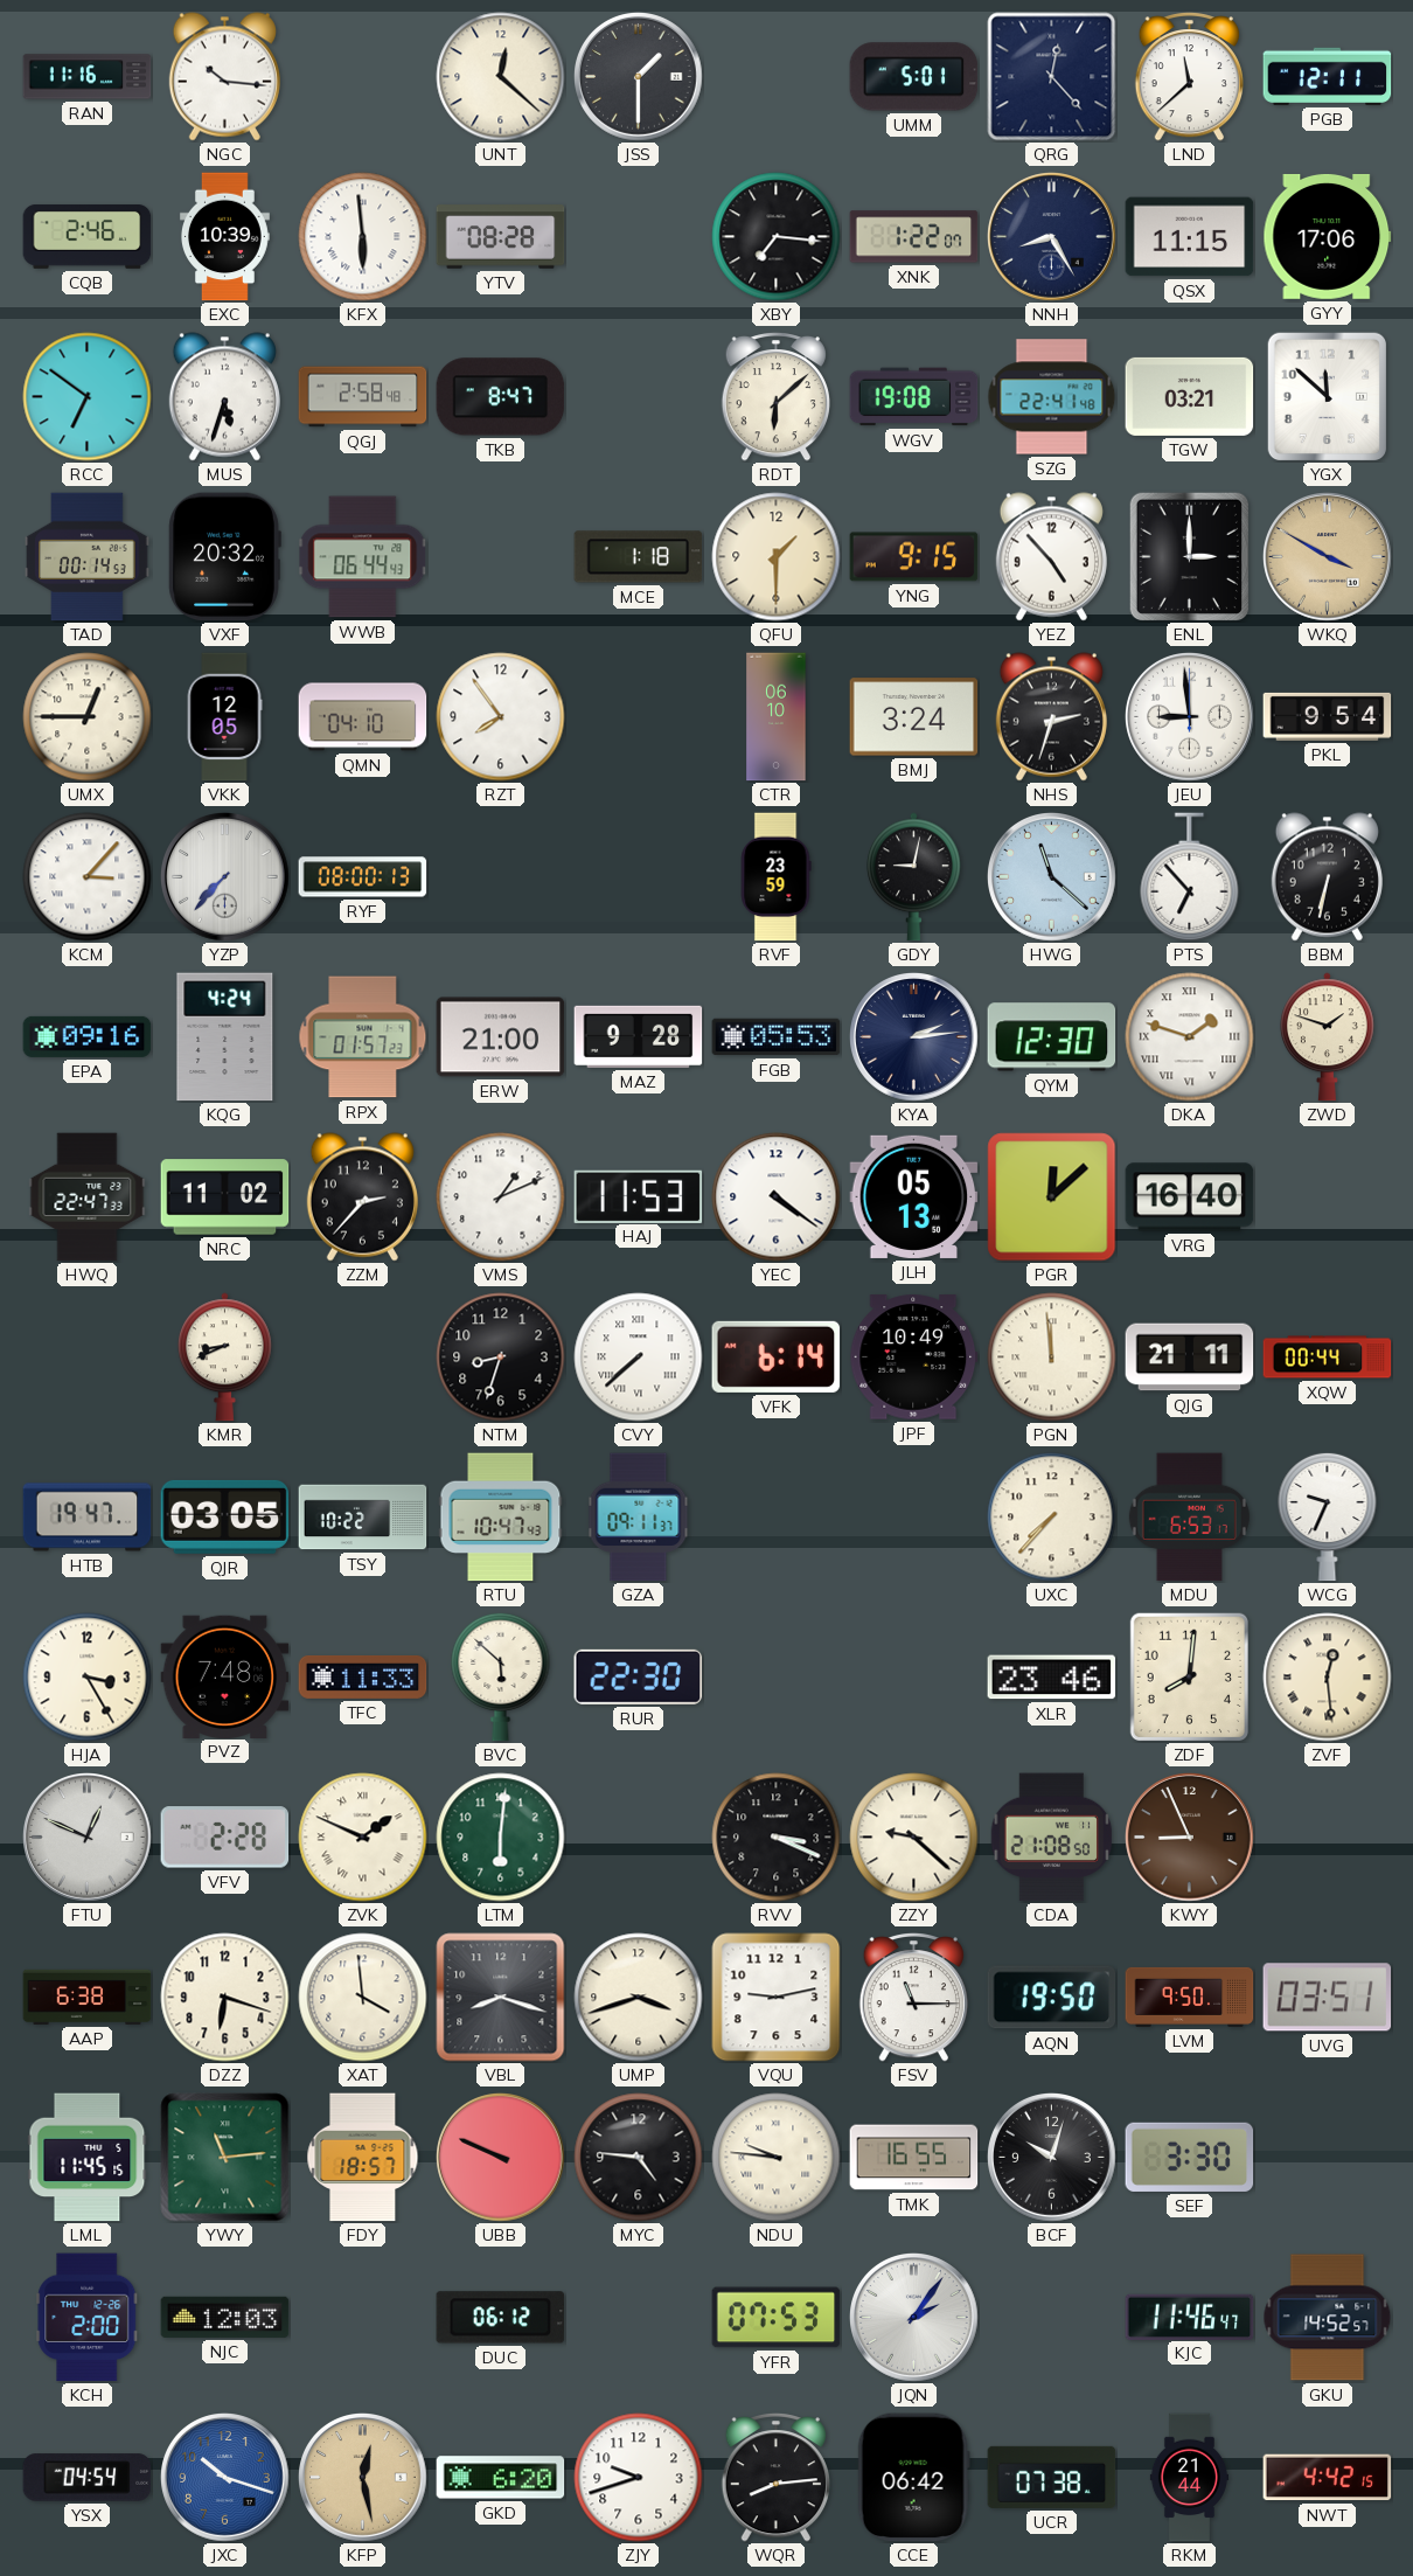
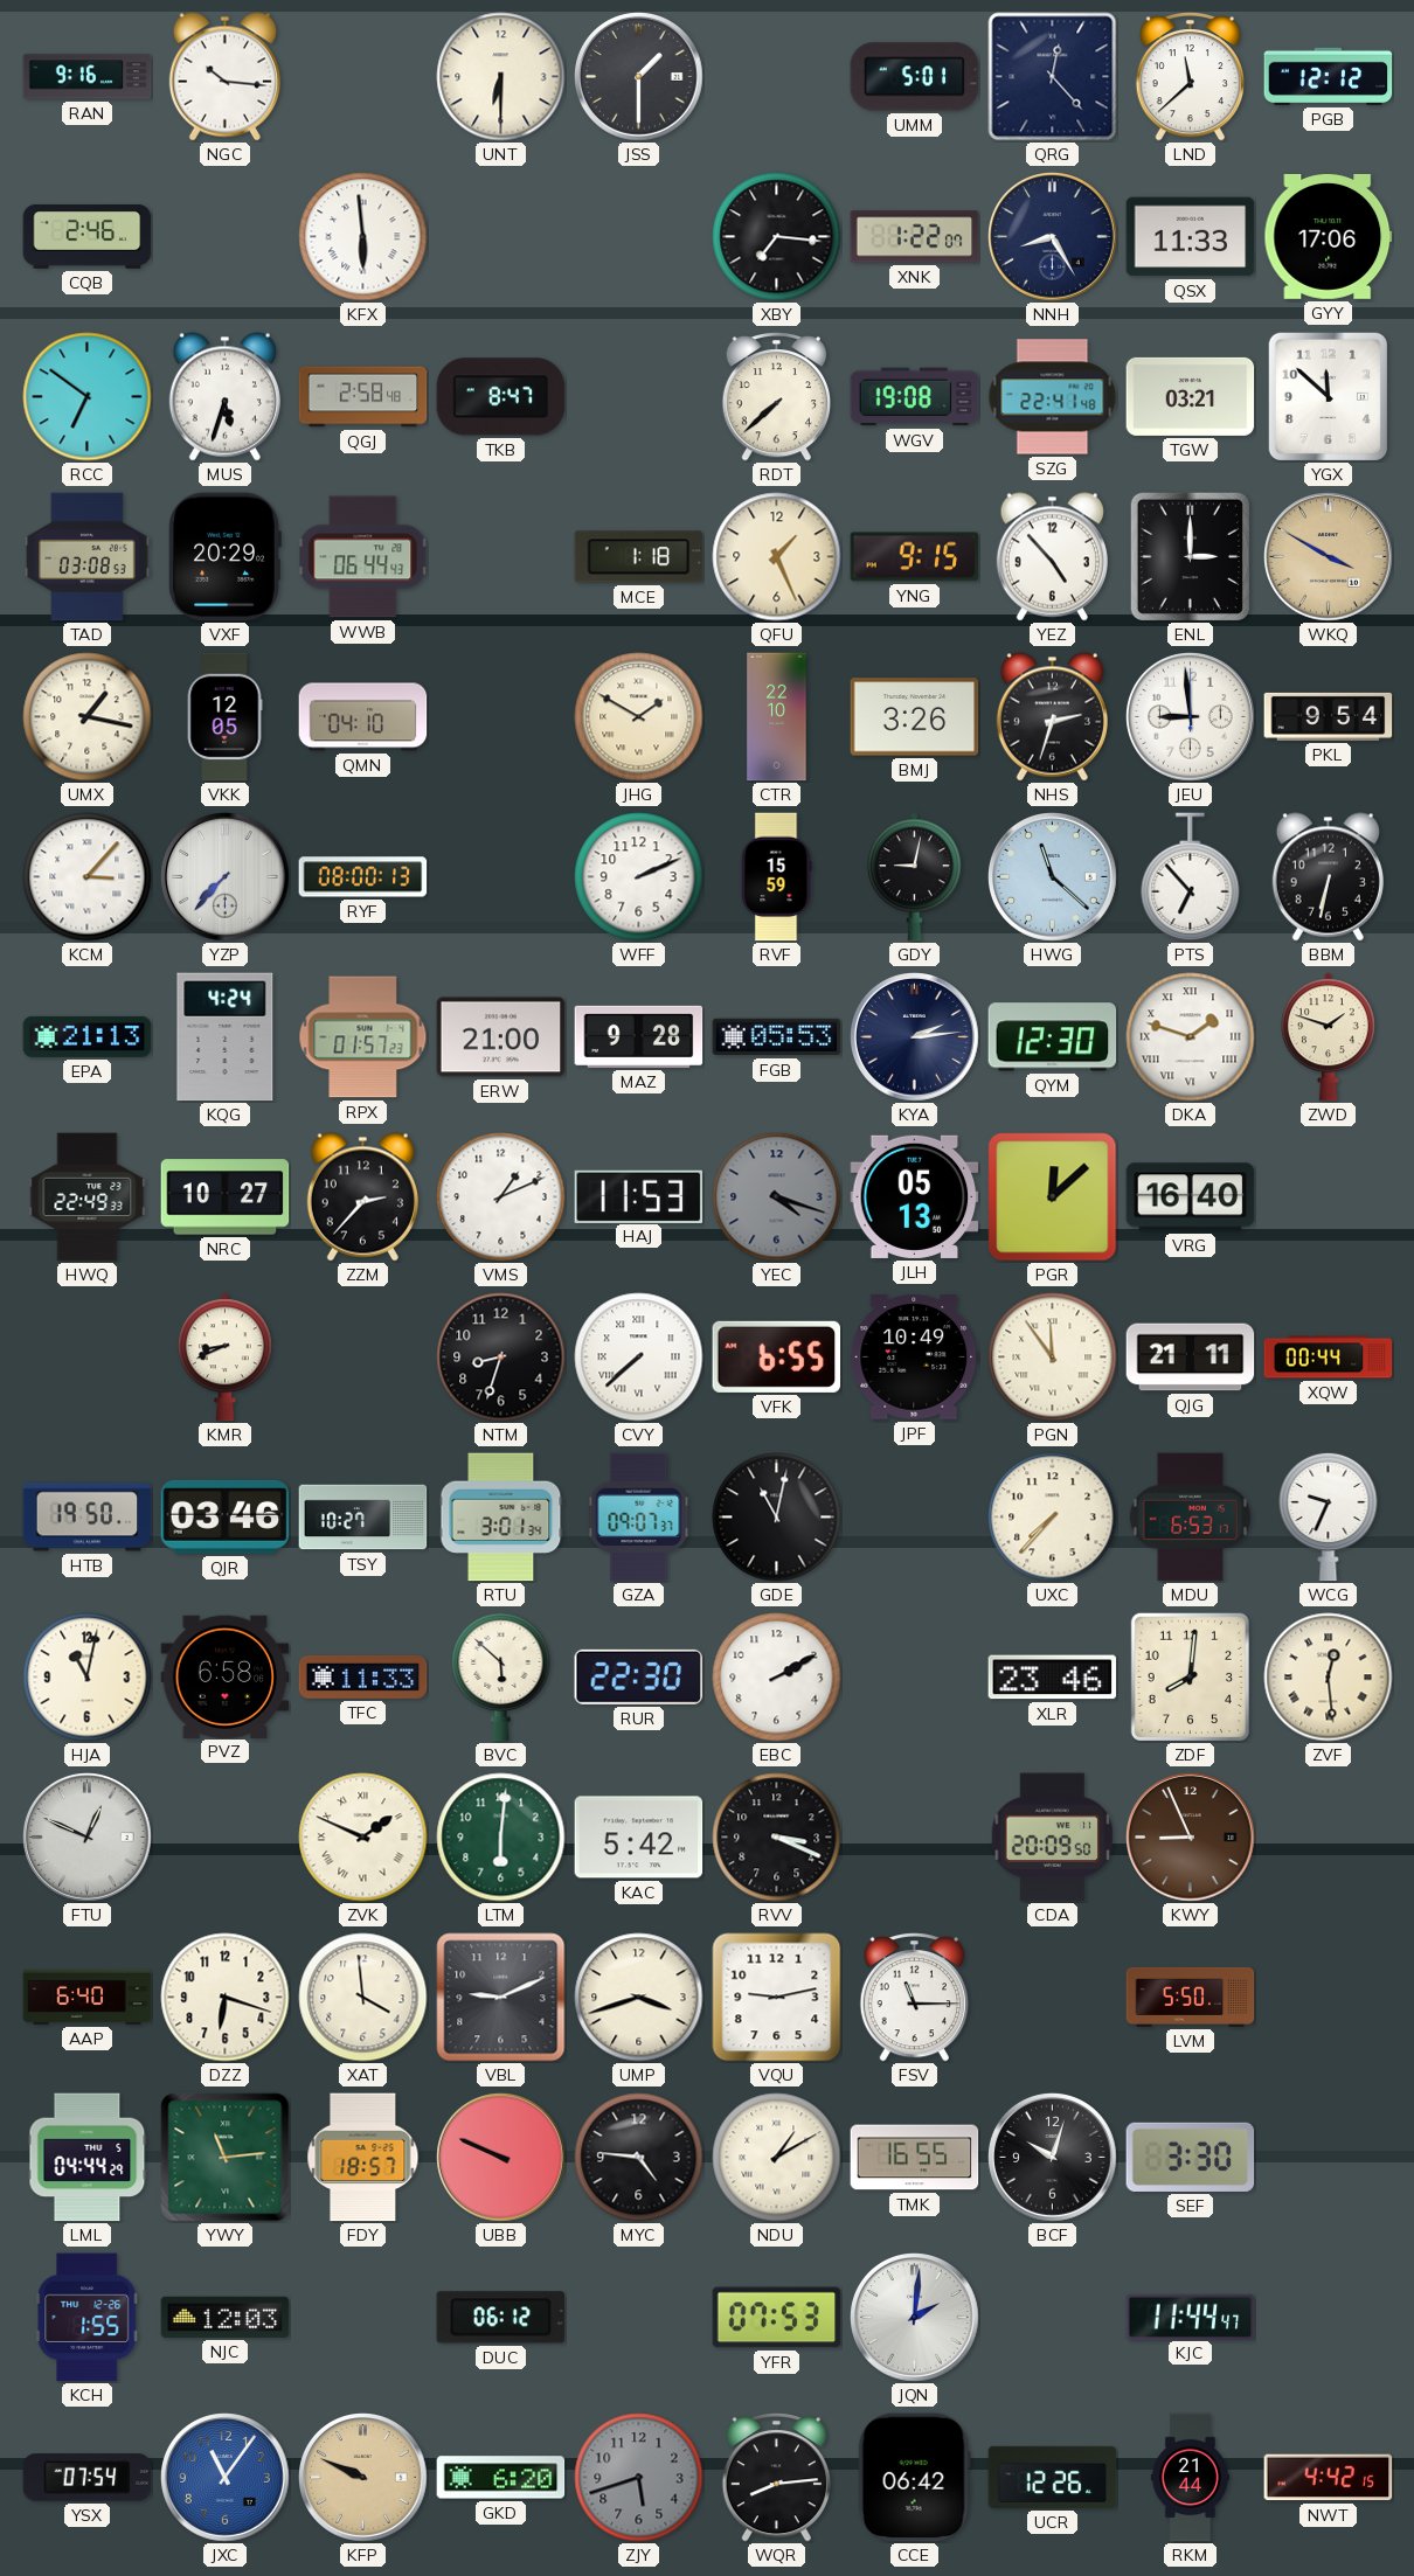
RAN: 11:16 -> 9:16
UNT: 12:22 -> 6:30
PGB: 12:11 -> 12:12
EXC: 10:39 -> none
YTV: 08:28 -> none
QSX: 11:15 -> 11:33
RDT: 6:08 -> 7:38
TAD: 00:14 -> 03:08
VXF: 20:32 -> 20:29
QFU: 1:30 -> 1:26
UMX: 12:45 -> 1:17
RZT: 7:54 -> none
JHG: none -> 1:50
CTR: 06:10 -> 22:10
BMJ: 3:24 -> 3:26
WFF: none -> 2:11
RVF: 23:59 -> 15:59
EPA: 09:16 -> 21:13
HWQ: 22:47 -> 22:49
NRC: 11:02 -> 10:27
YEC: 4:21 -> 4:18
YEC dial: white -> grey
VFK: 6:14 -> 6:55
PGN: 11:59 -> 11:54
HTB: 19:47 -> 19:50
QJR: 03:05 -> 03:46
TSY: 10:22 -> 10:27
RTU: 10:47 -> 3:01
GZA: 09:11 -> 09:07
GDE: none -> 11:02
HJA: 3:25 -> 11:02
PVZ: 7:48 -> 6:58
EBC: none -> 2:10
VFV: 2:28 -> none
KAC: none -> 5:42
ZZY: 9:22 -> none
CDA: 21:08 -> 20:09
AAP: 6:38 -> 6:40
VBL: 8:18 -> 9:11
AQN: 19:50 -> none
LVM: 9:50 -> 5:50
UVG: 03:51 -> none
LML: 11:45 -> 04:44
NDU: 9:46 -> 1:10
KCH: 2:00 -> 1:55
JQN: 2:06 -> 2:01
KJC: 11:46 -> 11:44
GKU: 14:52 -> none
YSX: 04:54 -> 07:54
JXC: 10:18 -> 11:06
KFP: 12:28 -> 9:49
ZJY: 9:42 -> 5:42
ZJY dial: white -> grey
UCR: 07:38 -> 12:26
